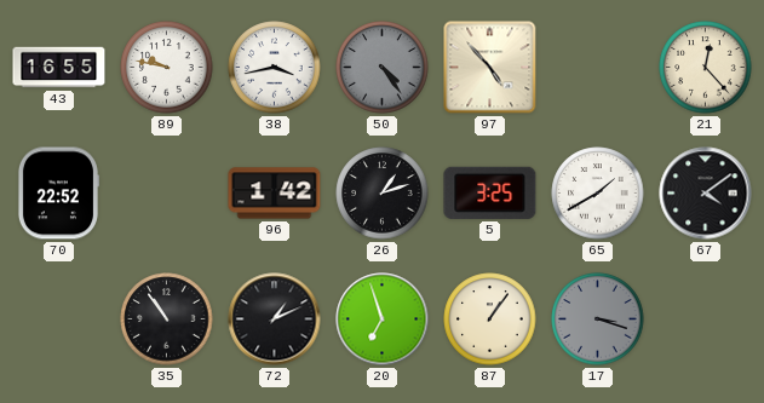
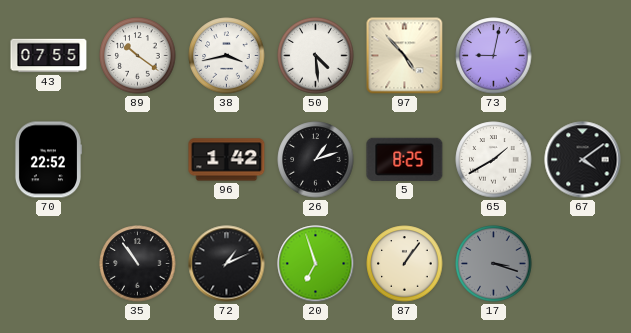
43: 16:55 -> 07:55
89: 9:47 -> 10:21
50: 4:24 -> 4:29
50 dial: grey -> white
73: none -> 9:02
21: 12:23 -> none
5: 3:25 -> 8:25
